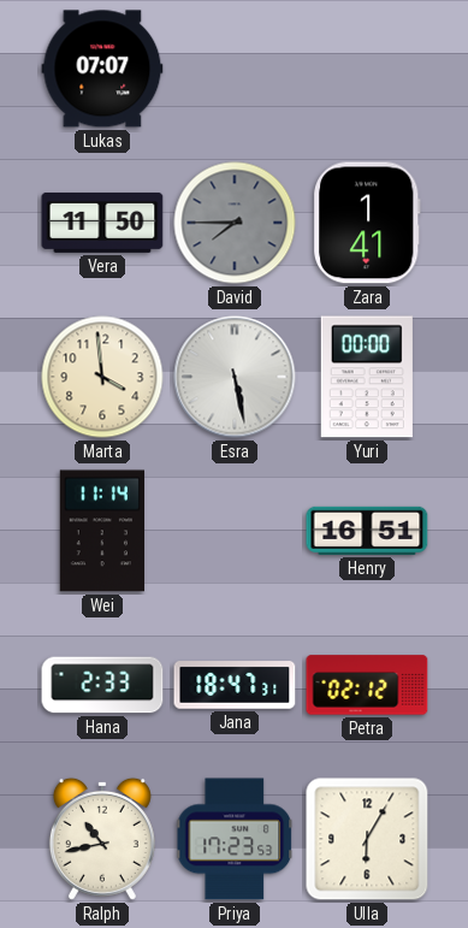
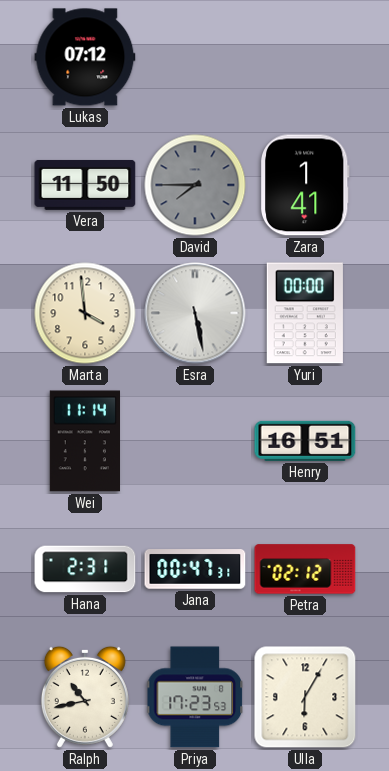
Lukas: 07:07 -> 07:12
Hana: 2:33 -> 2:31
Jana: 18:47 -> 00:47
